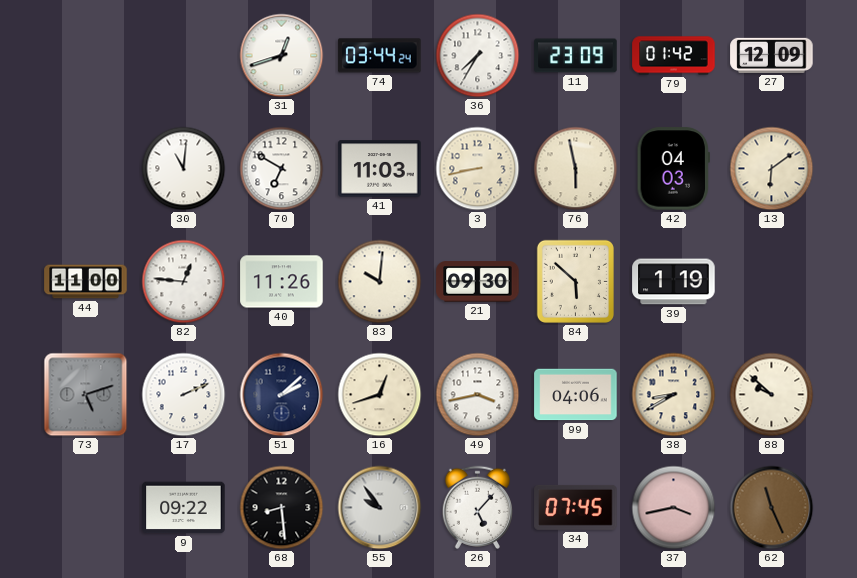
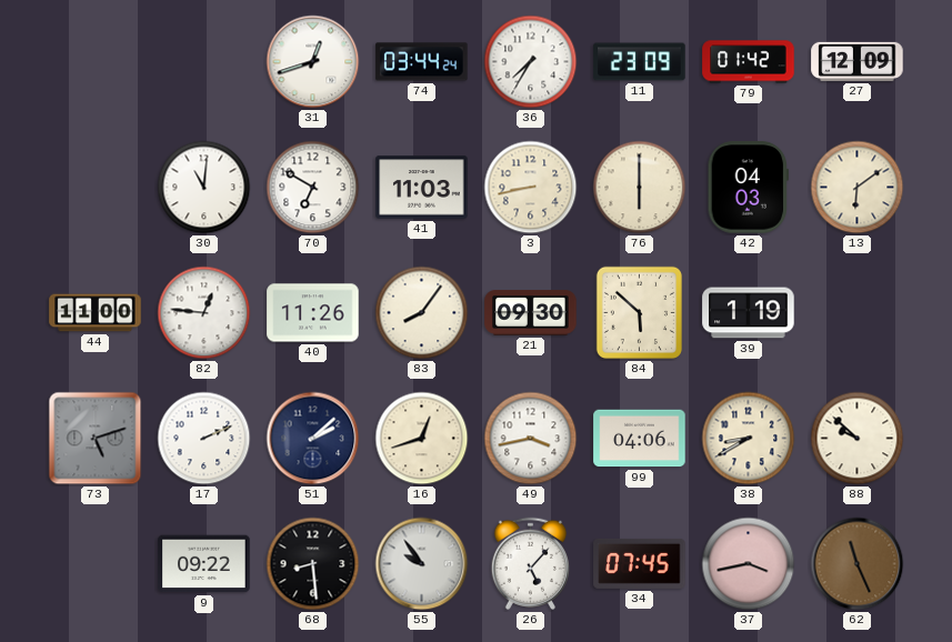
76: 5:58 -> 6:00
83: 10:01 -> 8:06
